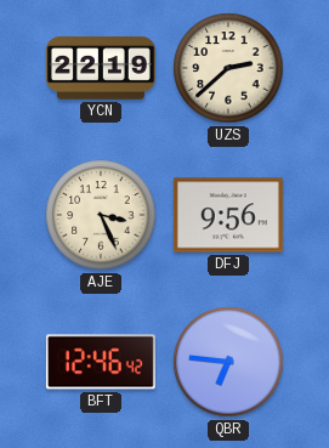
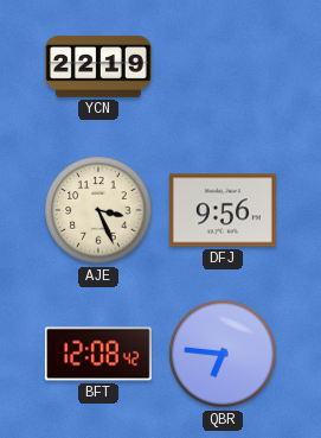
UZS: 2:38 -> none
BFT: 12:46 -> 12:08
